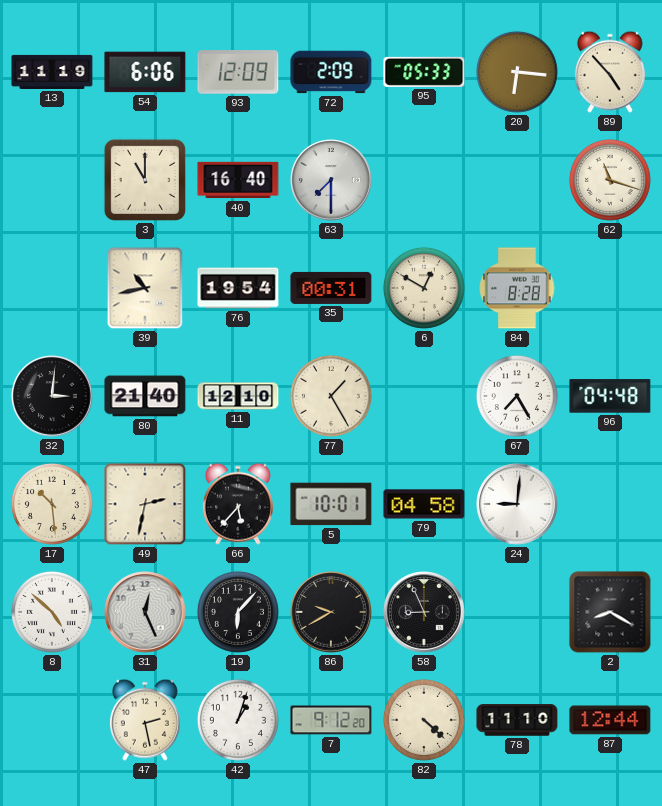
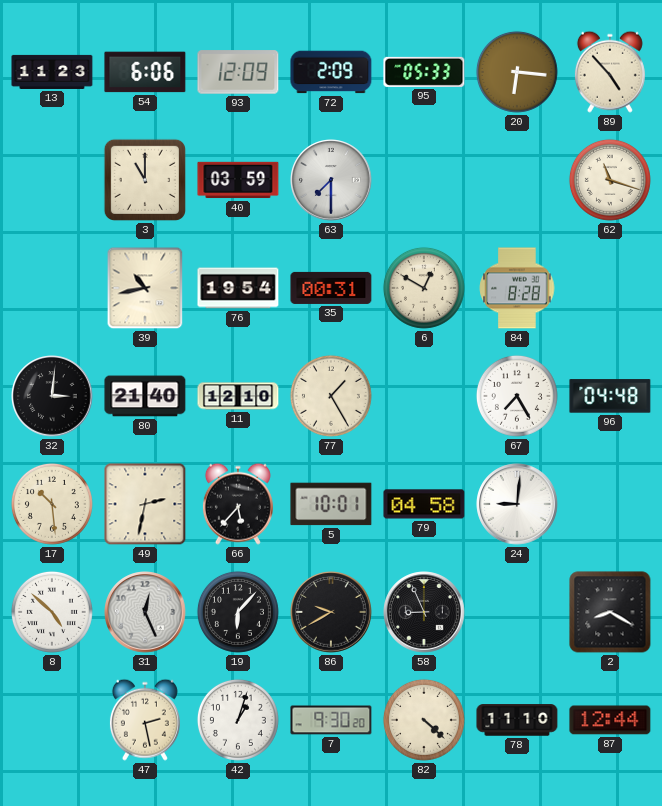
13: 11:19 -> 11:23
40: 16:40 -> 03:59
7: 9:12 -> 9:30
